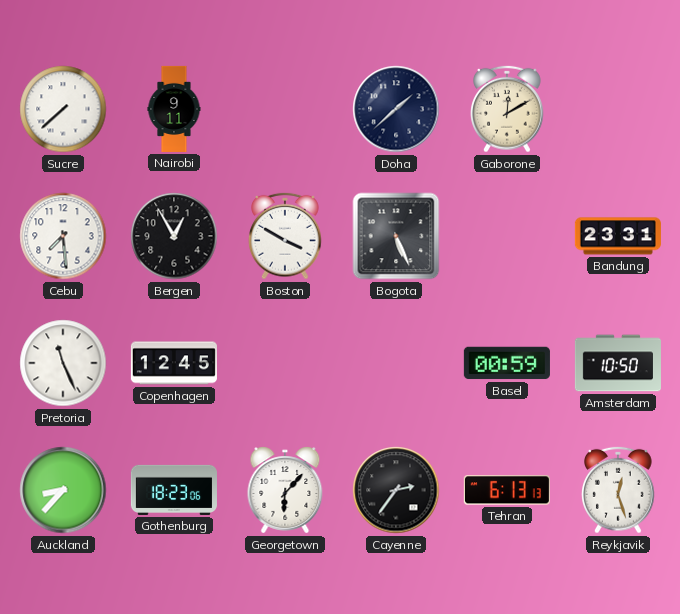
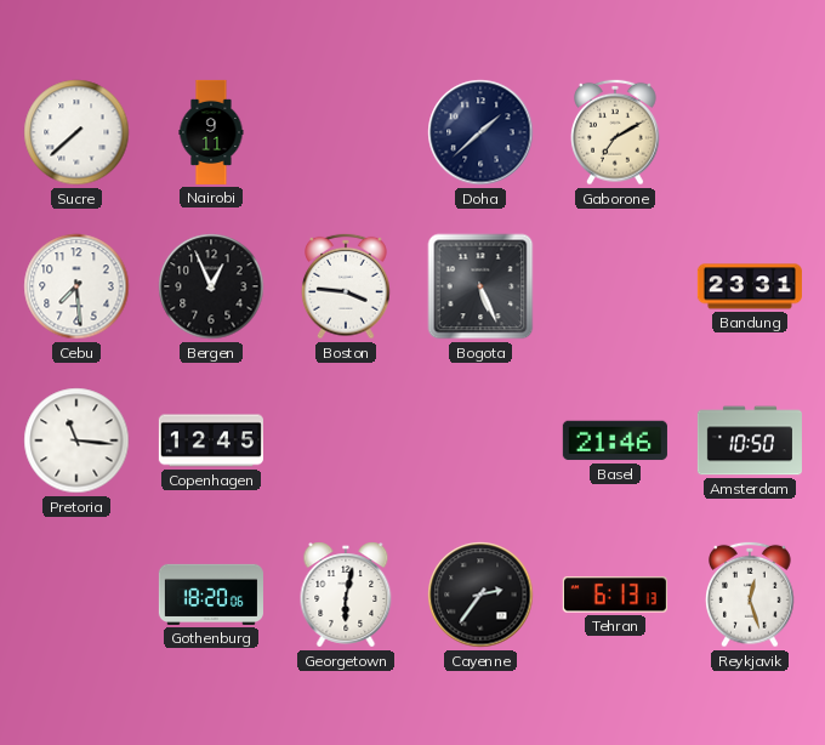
Gaborone: 12:10 -> 7:10
Bergen: 12:55 -> 12:56
Boston: 3:50 -> 3:46
Pretoria: 11:26 -> 11:16
Basel: 00:59 -> 21:46
Auckland: 8:37 -> none
Gothenburg: 18:23 -> 18:20
Georgetown: 6:07 -> 6:02
